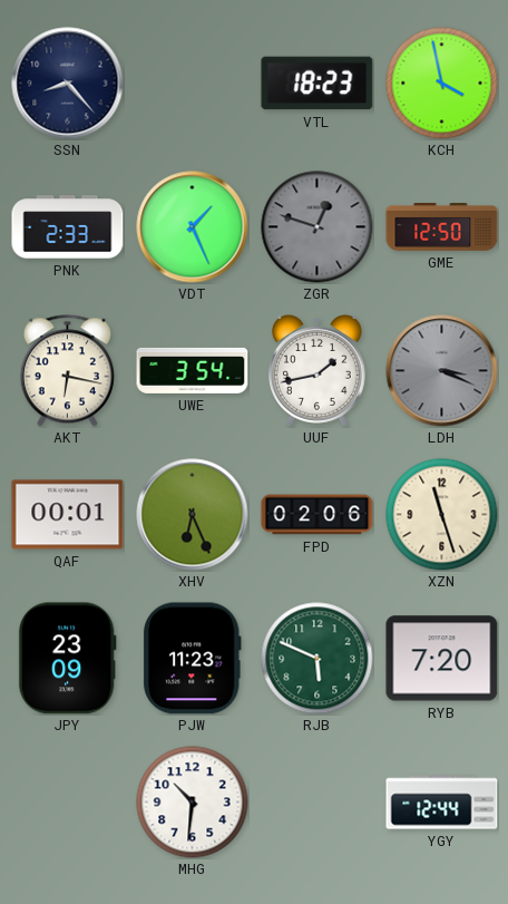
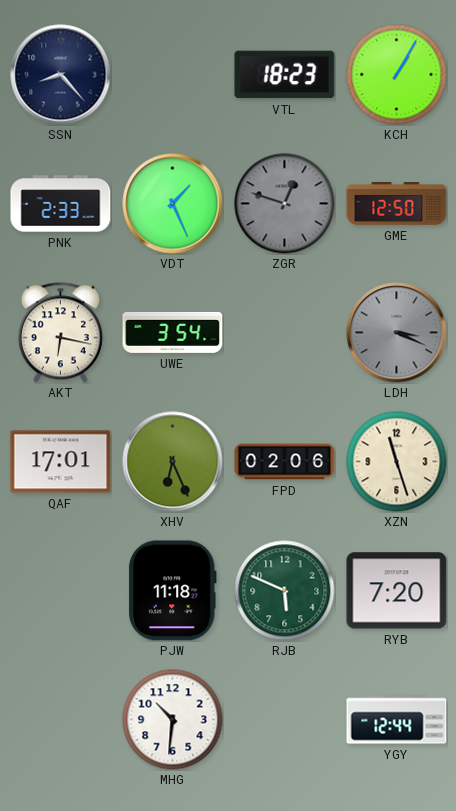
KCH: 3:58 -> 1:05
UUF: 1:43 -> none
QAF: 00:01 -> 17:01
JPY: 23:09 -> none
PJW: 11:23 -> 11:18
